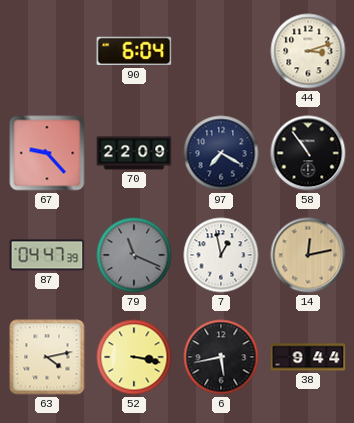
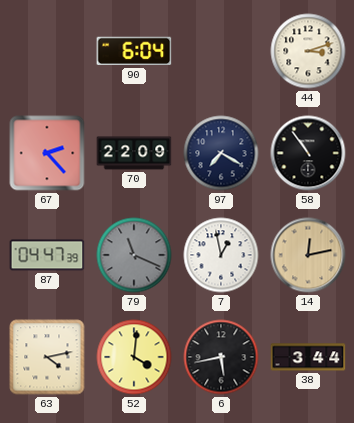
67: 9:23 -> 2:23
52: 3:17 -> 4:01
38: 9:44 -> 3:44
